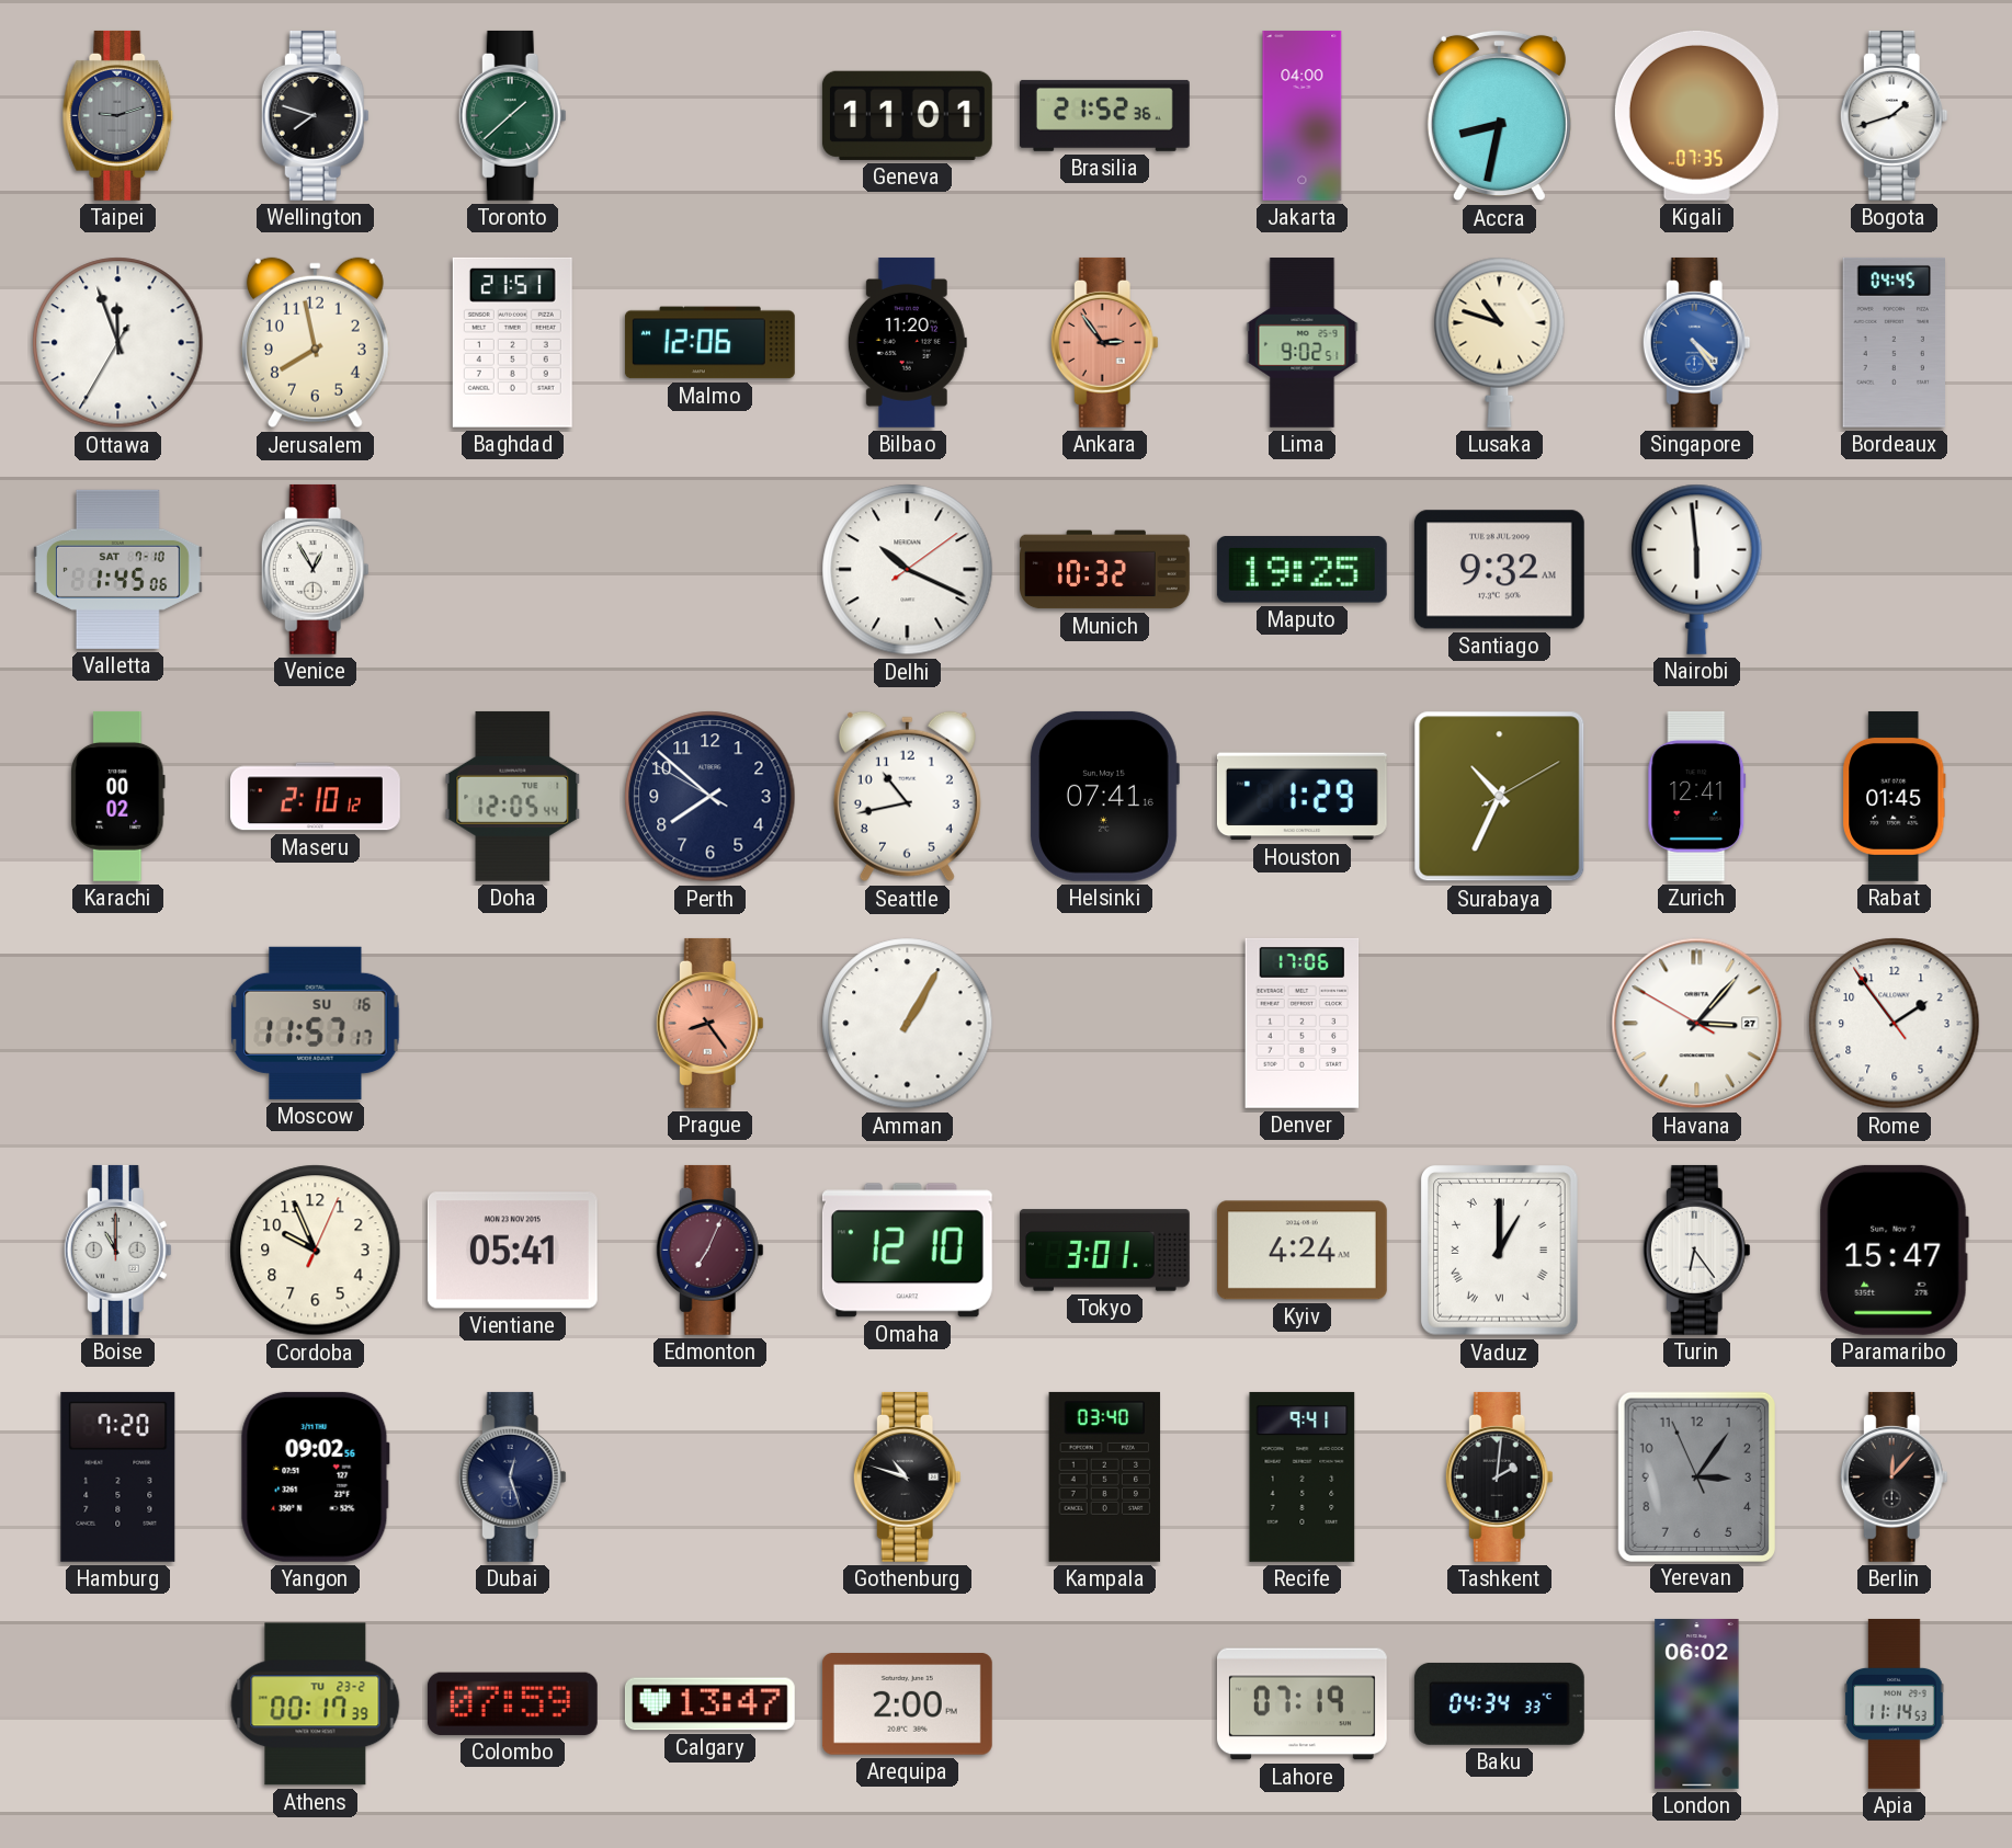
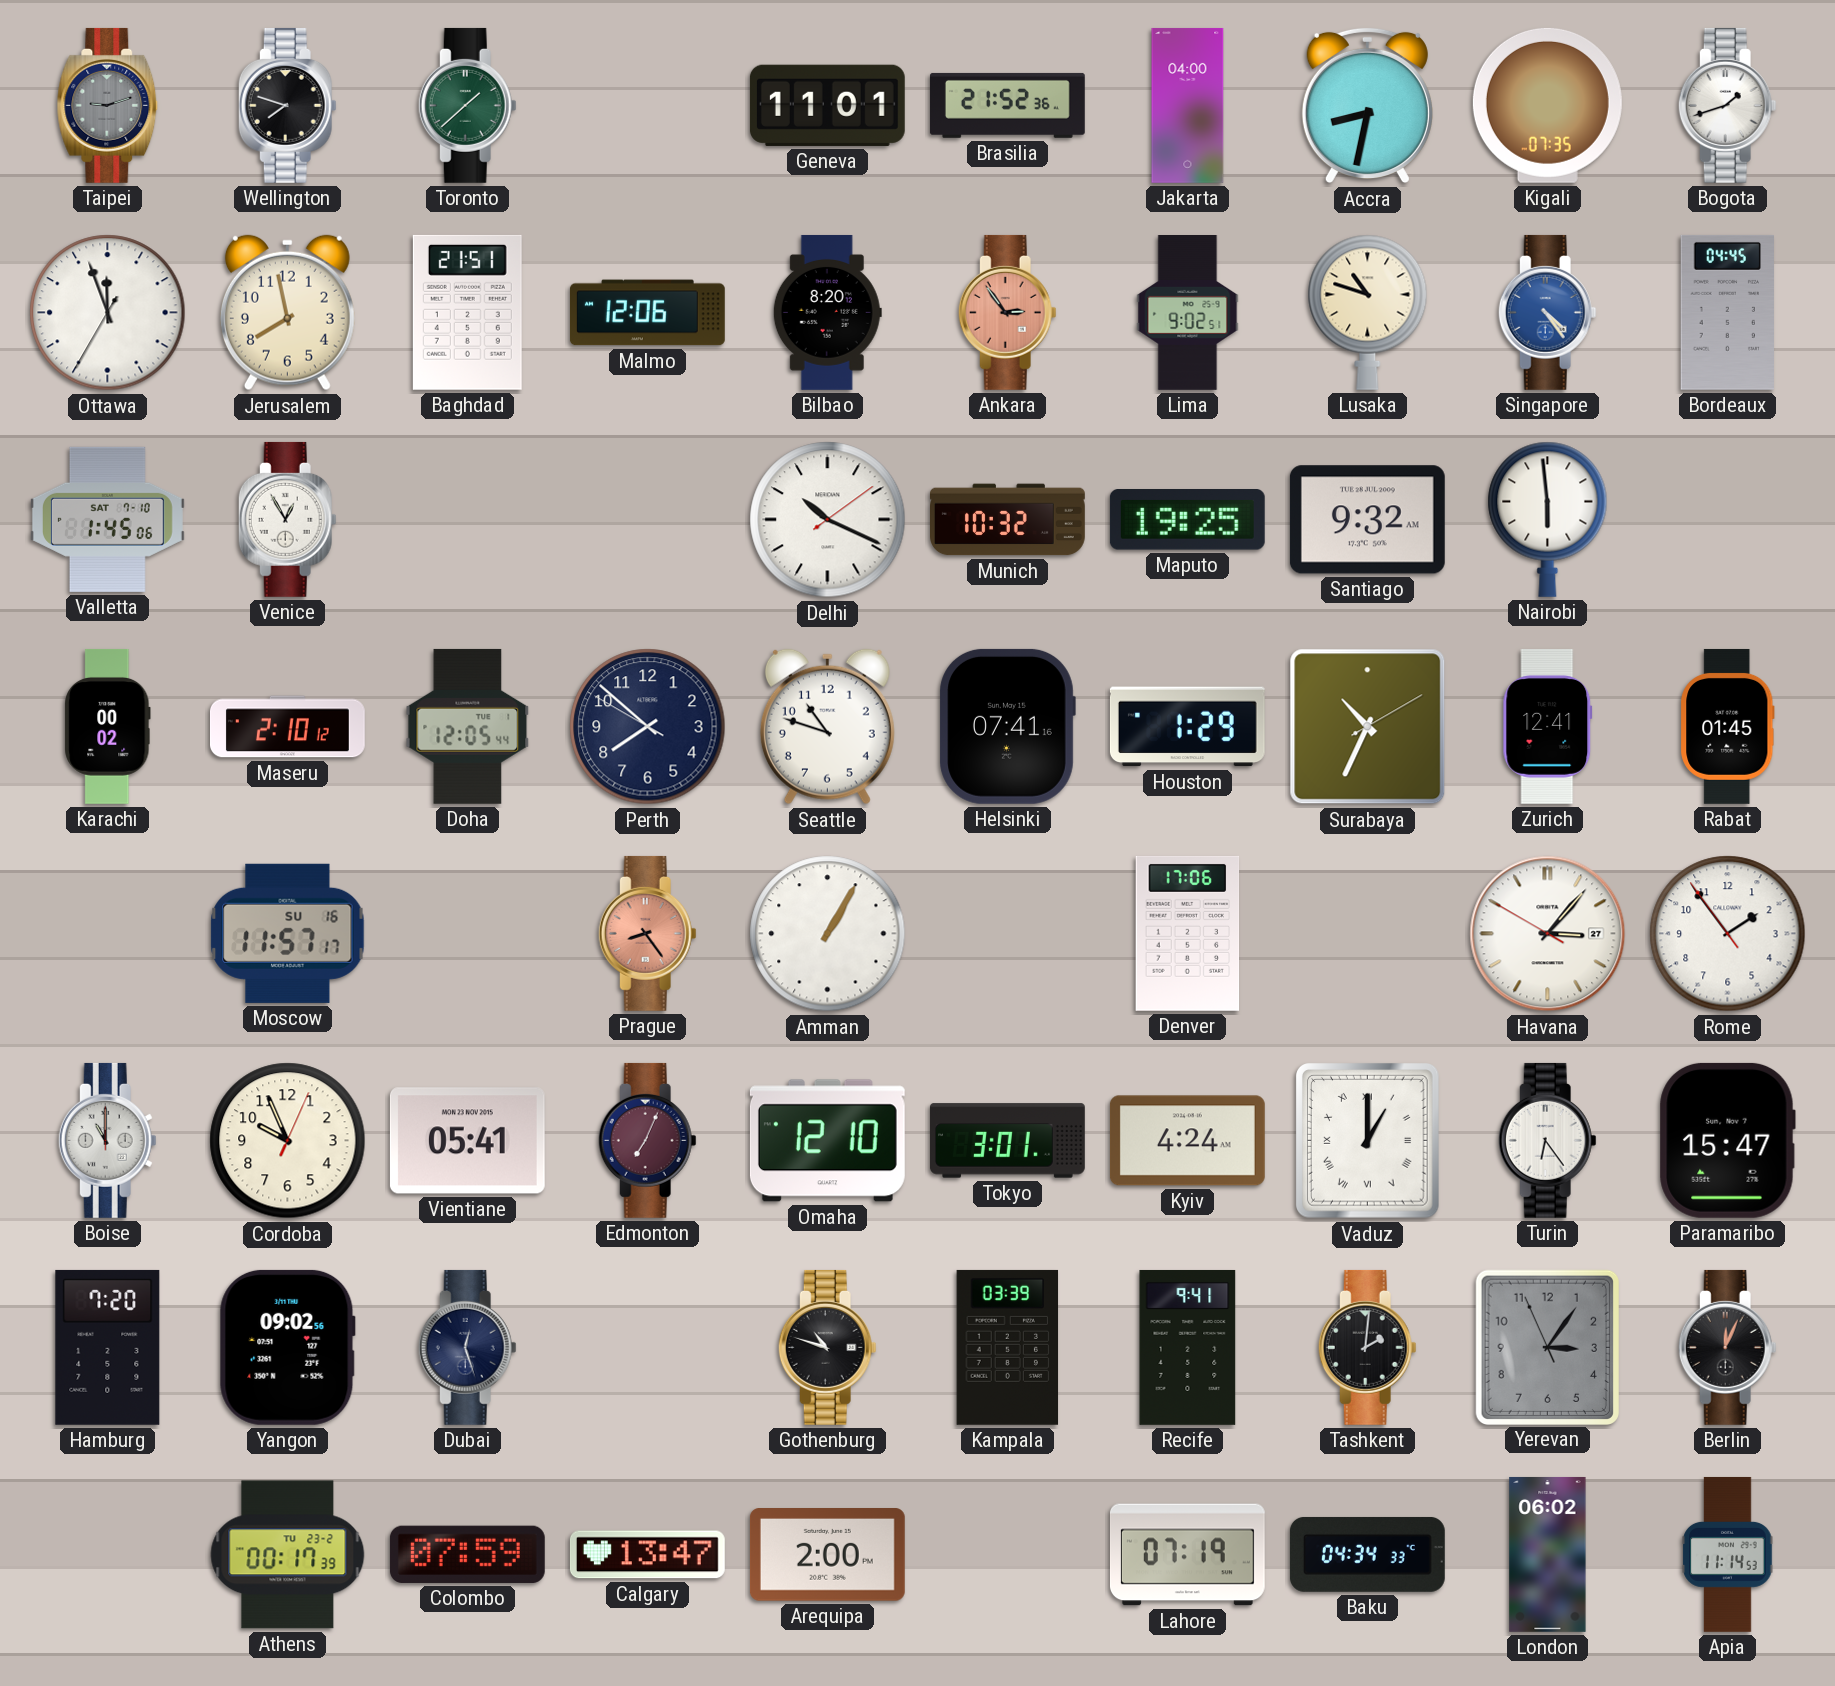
Bilbao: 11:20 -> 8:20
Seattle: 10:43 -> 10:48
Kampala: 03:40 -> 03:39
Berlin: 12:07 -> 12:04
